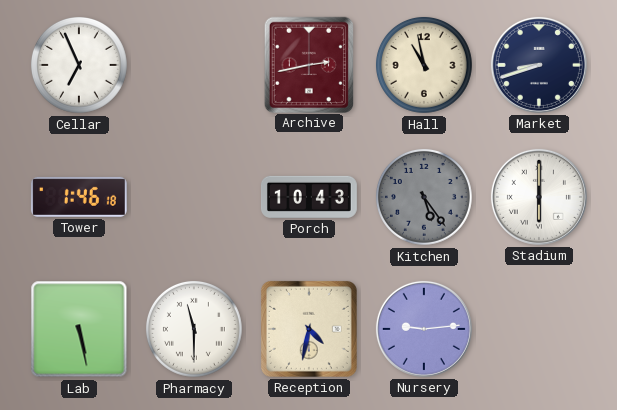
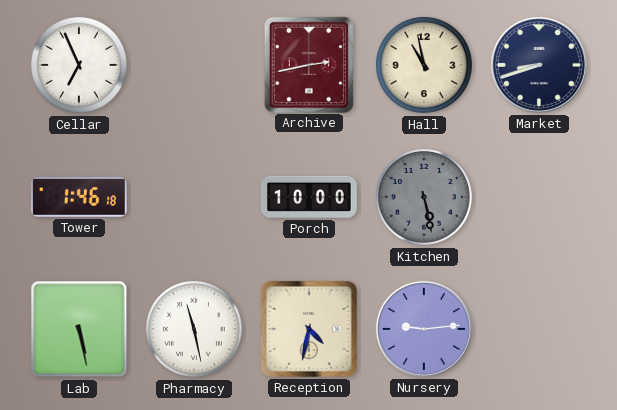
Porch: 10:43 -> 10:00
Kitchen: 5:24 -> 5:28
Stadium: 6:00 -> none
Pharmacy: 11:30 -> 11:28
